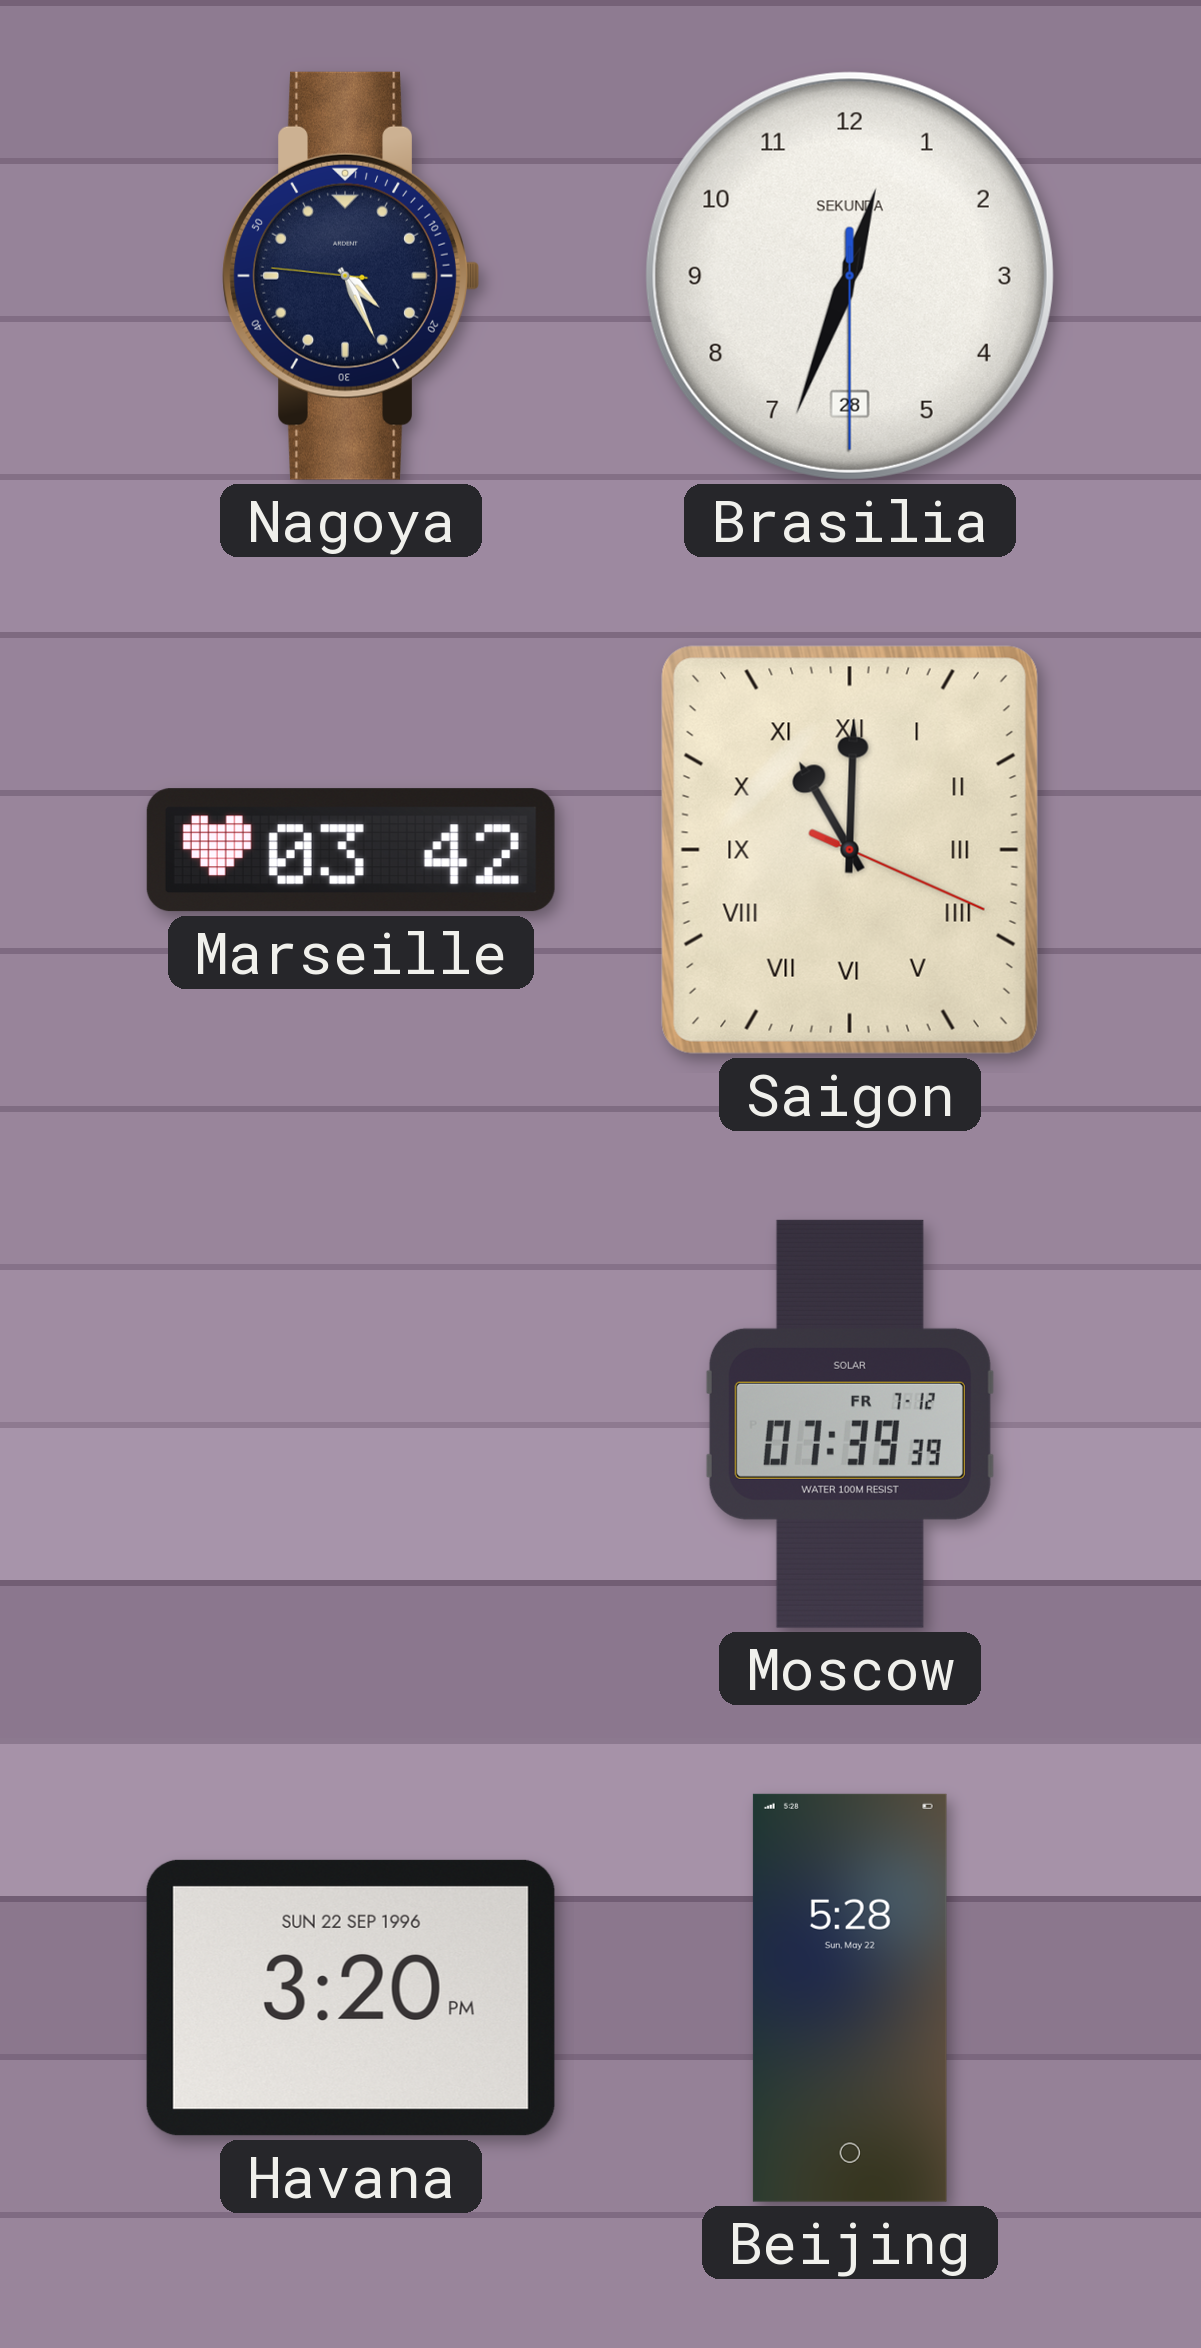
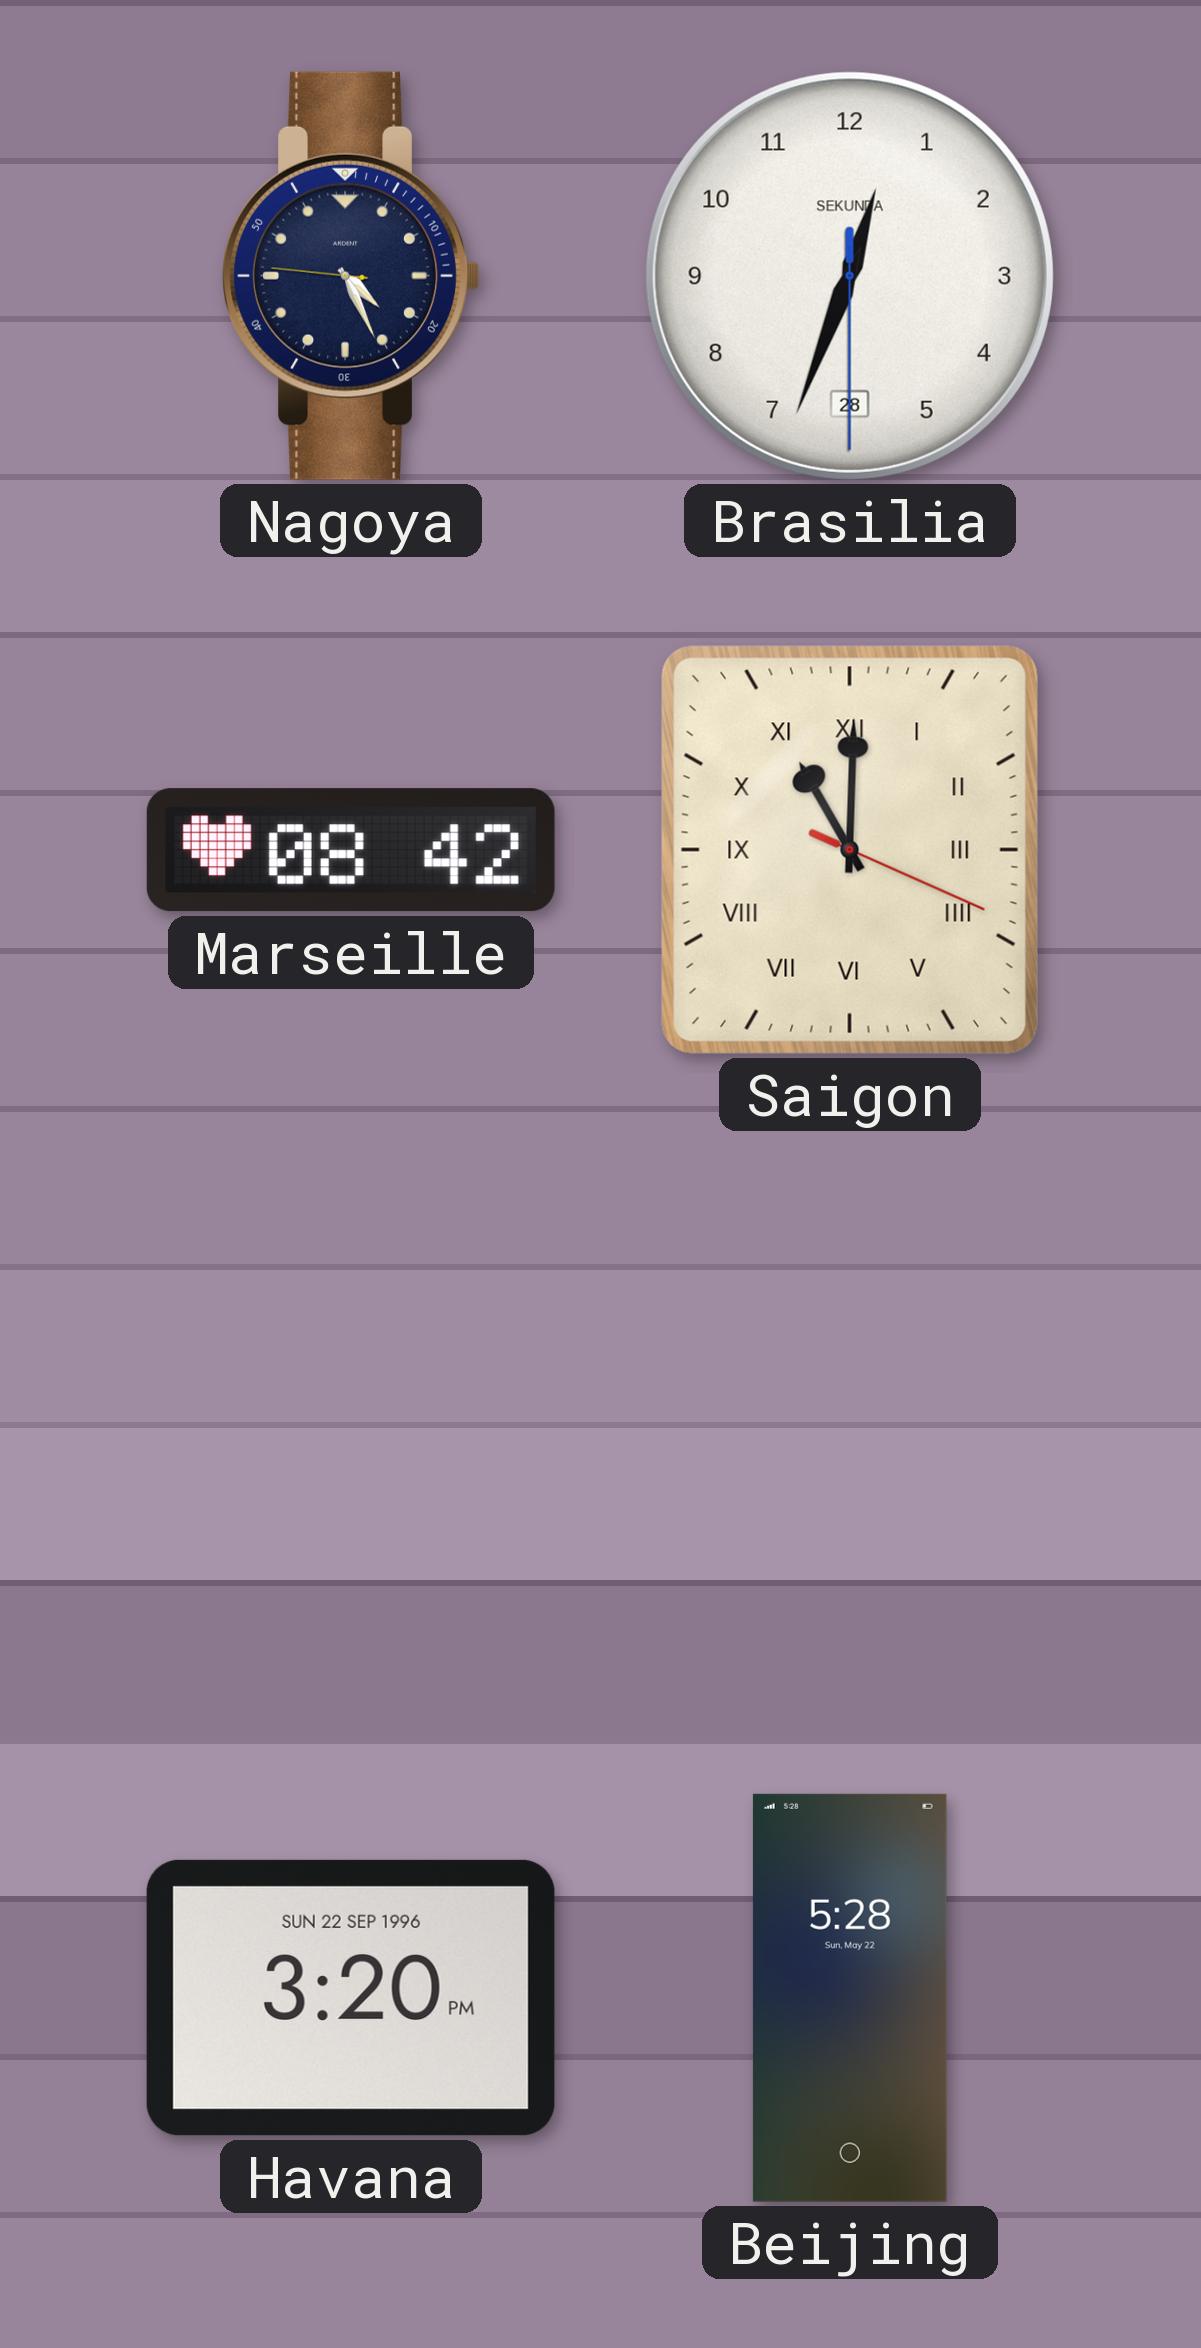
Marseille: 03:42 -> 08:42
Moscow: 07:39 -> none
